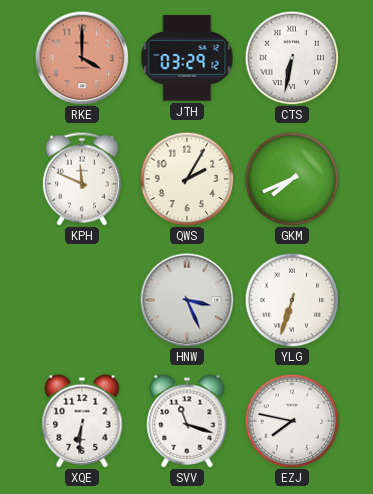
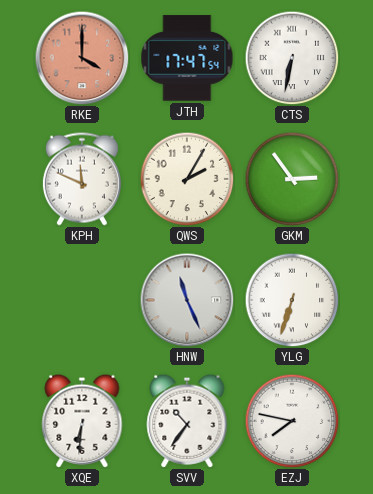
JTH: 03:29 -> 17:47
GKM: 7:41 -> 2:54
HNW: 3:26 -> 11:26
SVV: 11:18 -> 10:36
